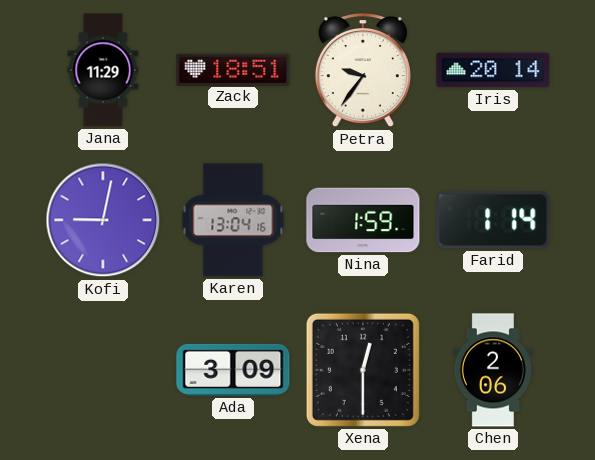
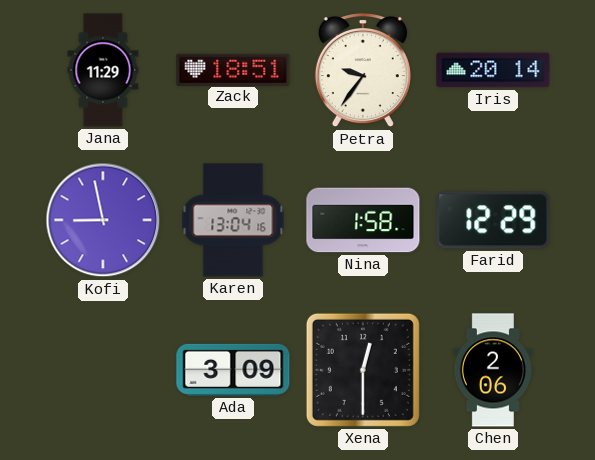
Kofi: 9:02 -> 8:58
Nina: 1:59 -> 1:58
Farid: 1:14 -> 12:29
